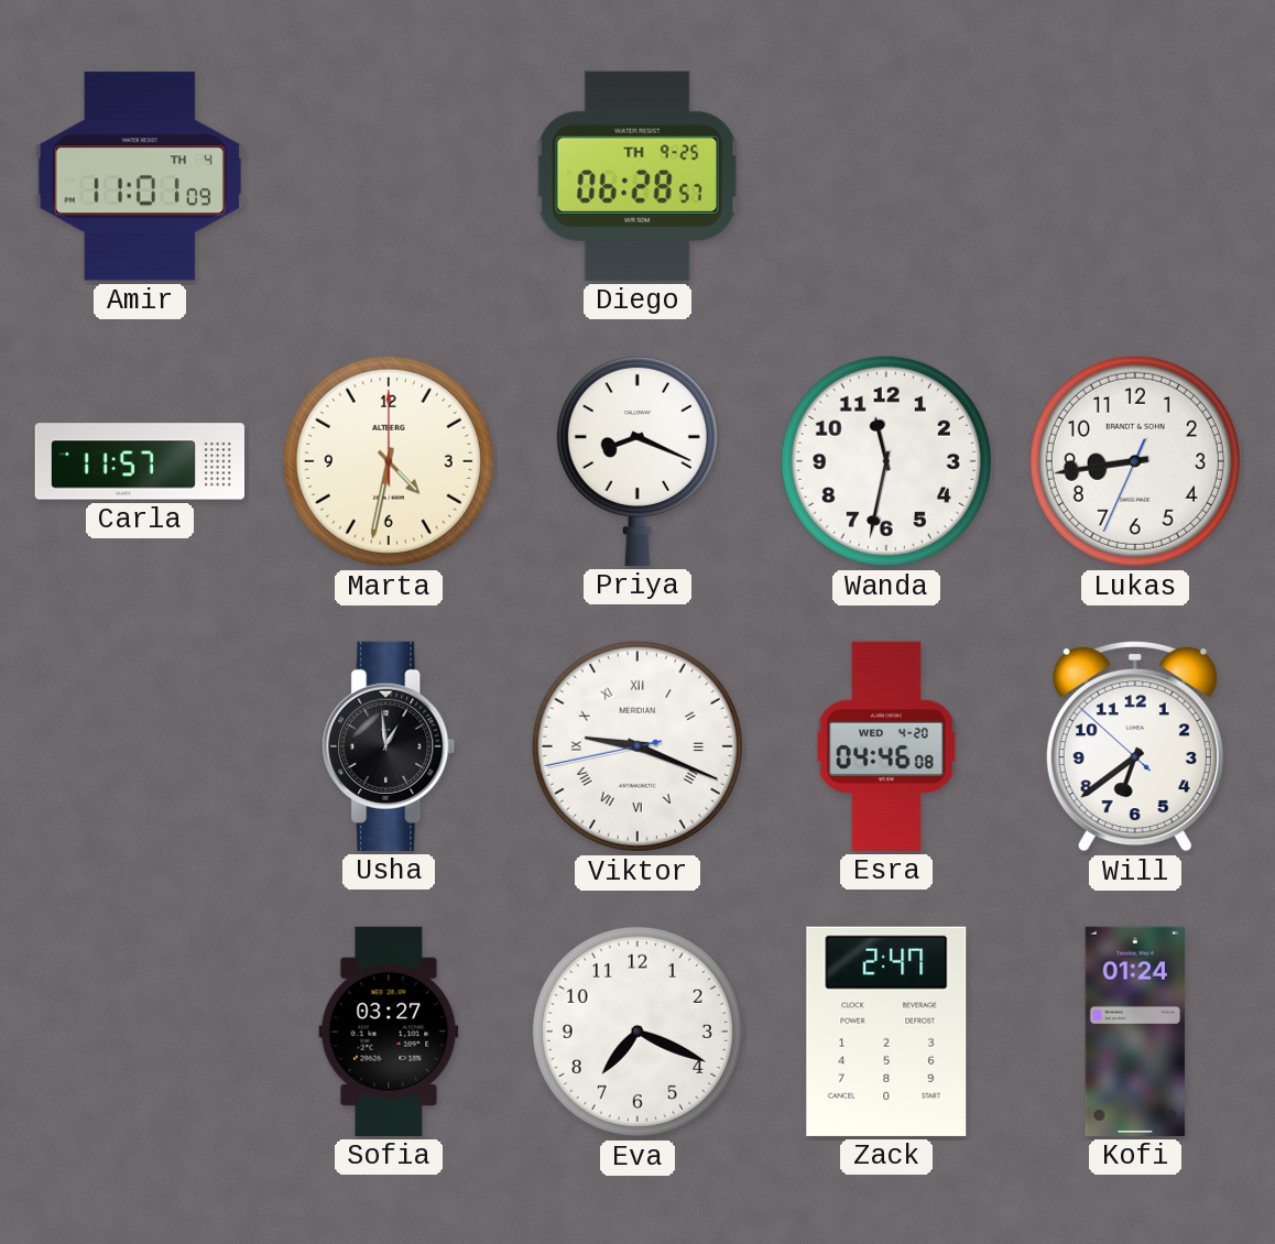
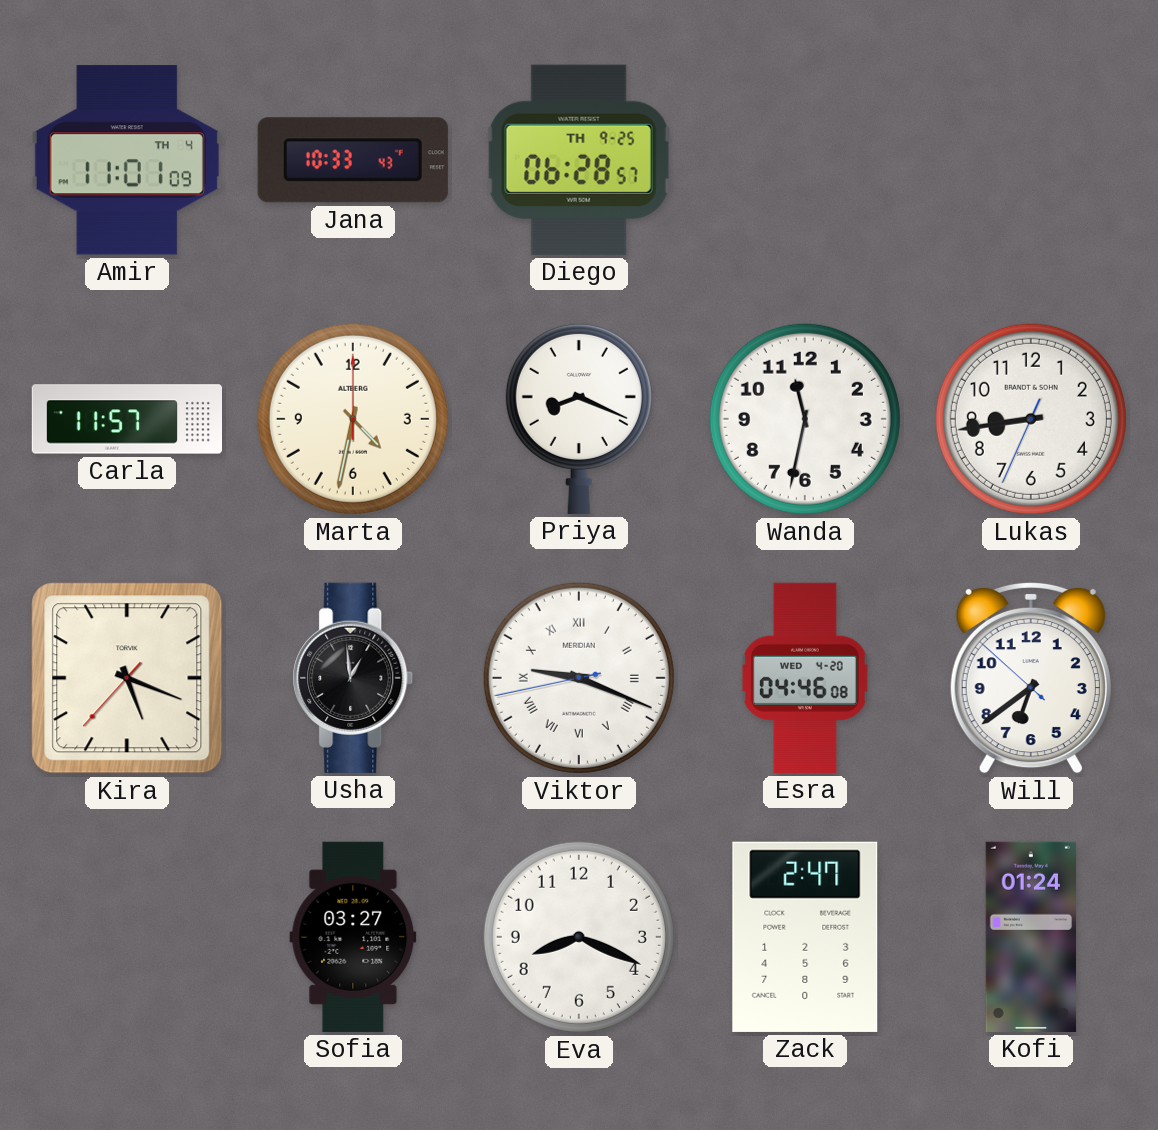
Jana: none -> 10:33
Kira: none -> 5:18
Eva: 7:19 -> 8:19
